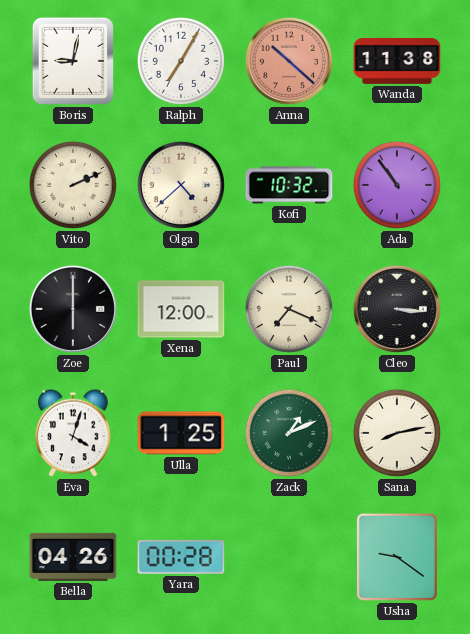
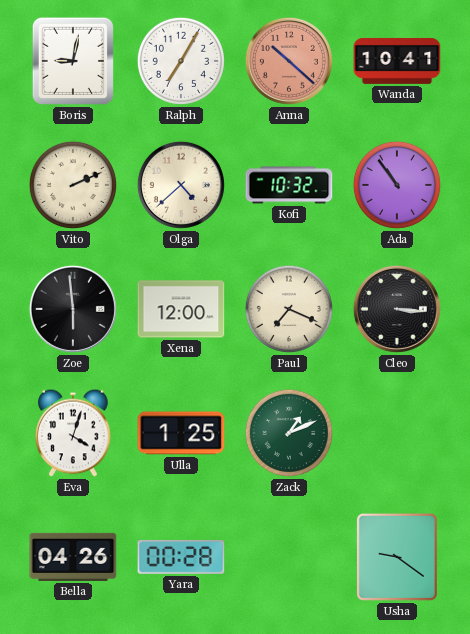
Wanda: 11:38 -> 10:41
Zoe: 6:00 -> 5:59
Sana: 8:13 -> none
